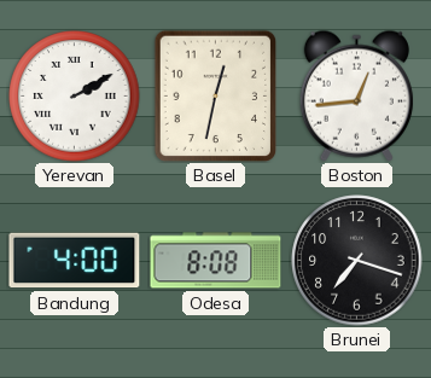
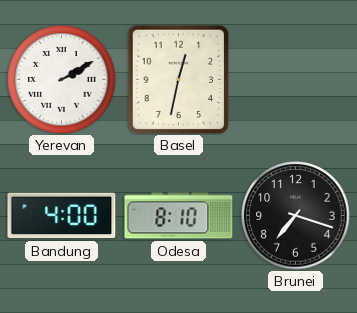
Boston: 12:44 -> none
Odesa: 8:08 -> 8:10
